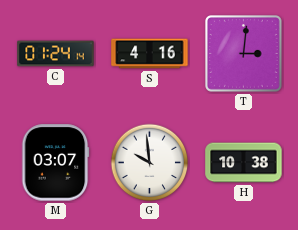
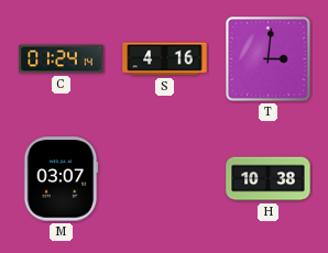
G: 9:59 -> none
